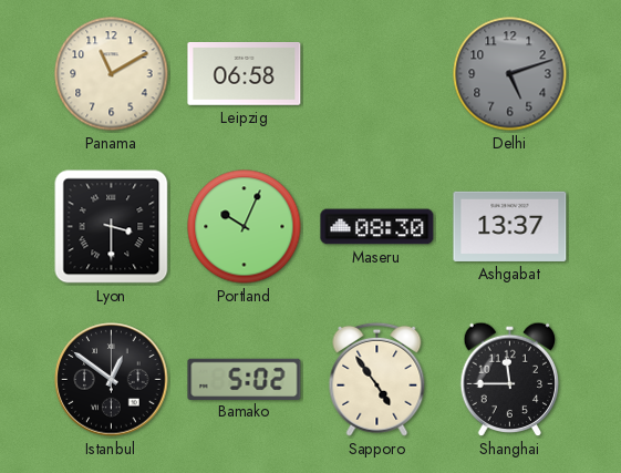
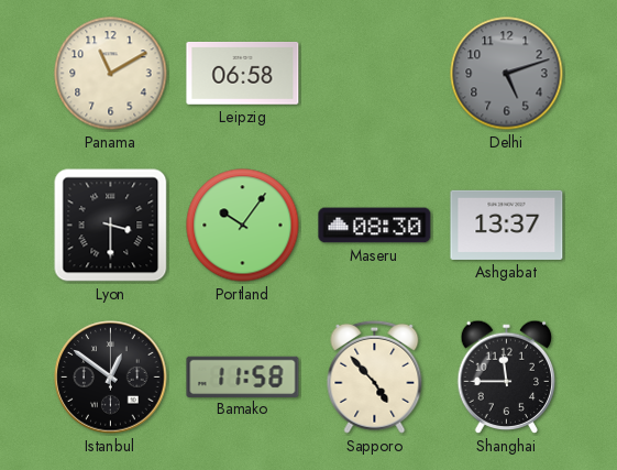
Portland: 10:04 -> 10:06
Bamako: 5:02 -> 11:58
Sapporo: 4:54 -> 4:53
